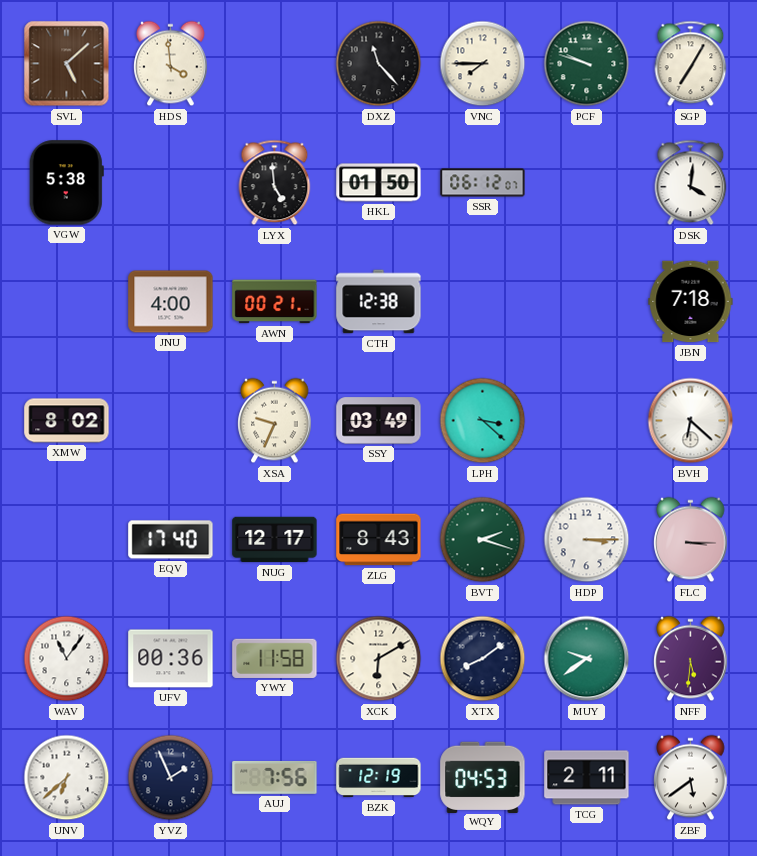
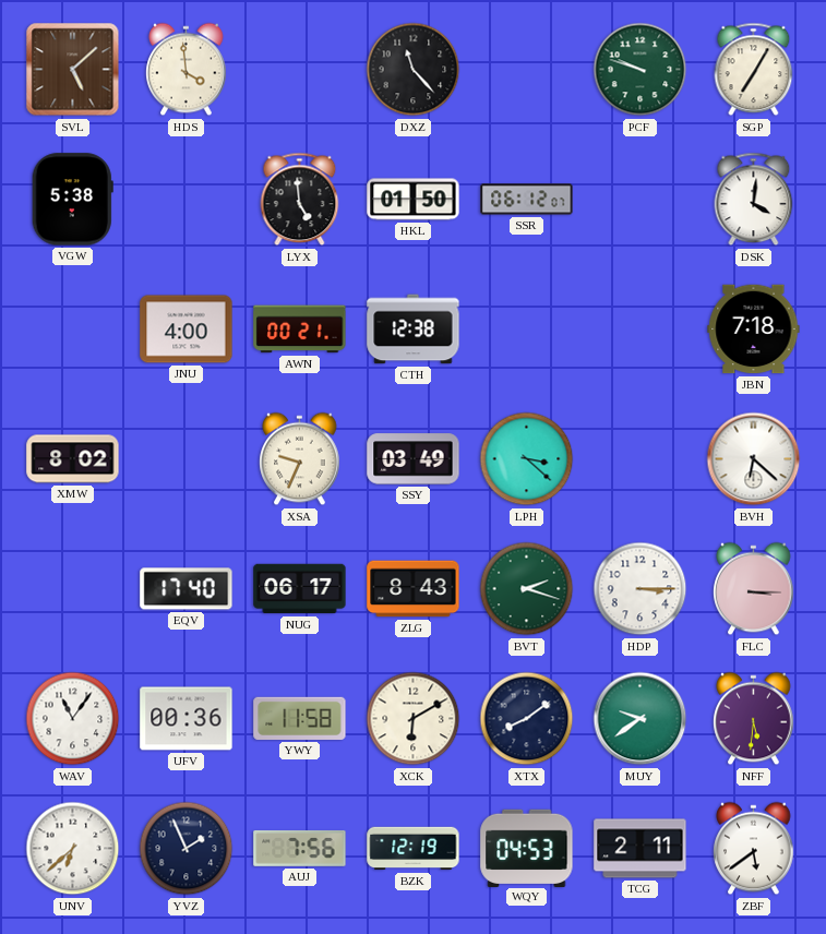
VNC: 7:45 -> none
NUG: 12:17 -> 06:17
